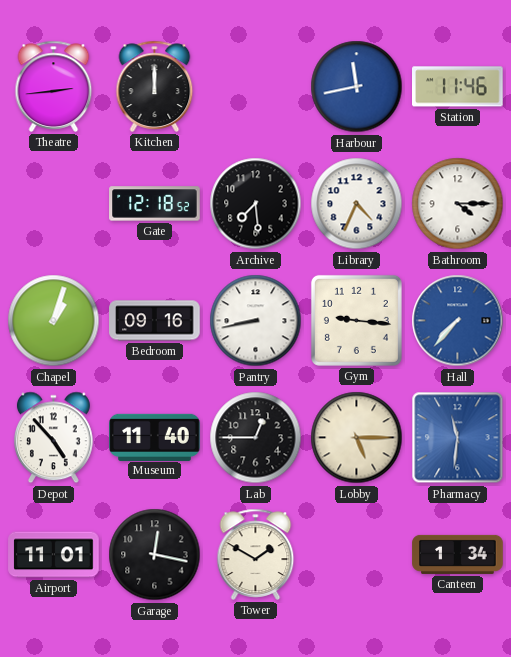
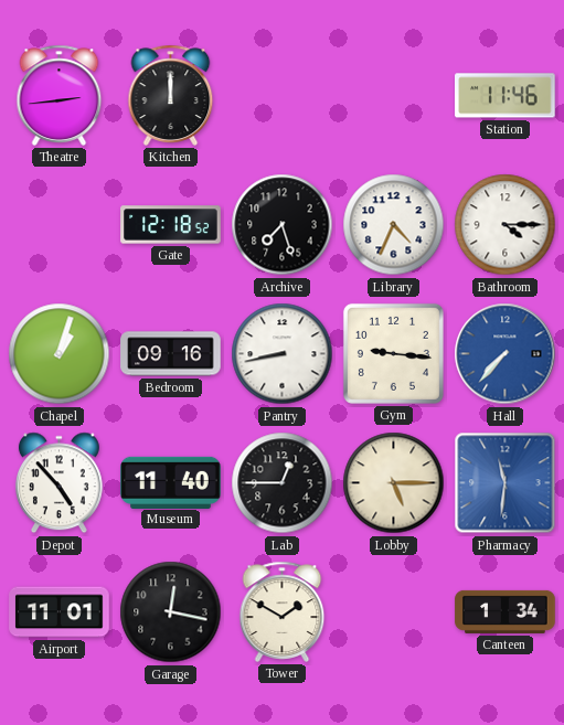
Harbour: 11:43 -> none
Archive: 7:29 -> 7:27
